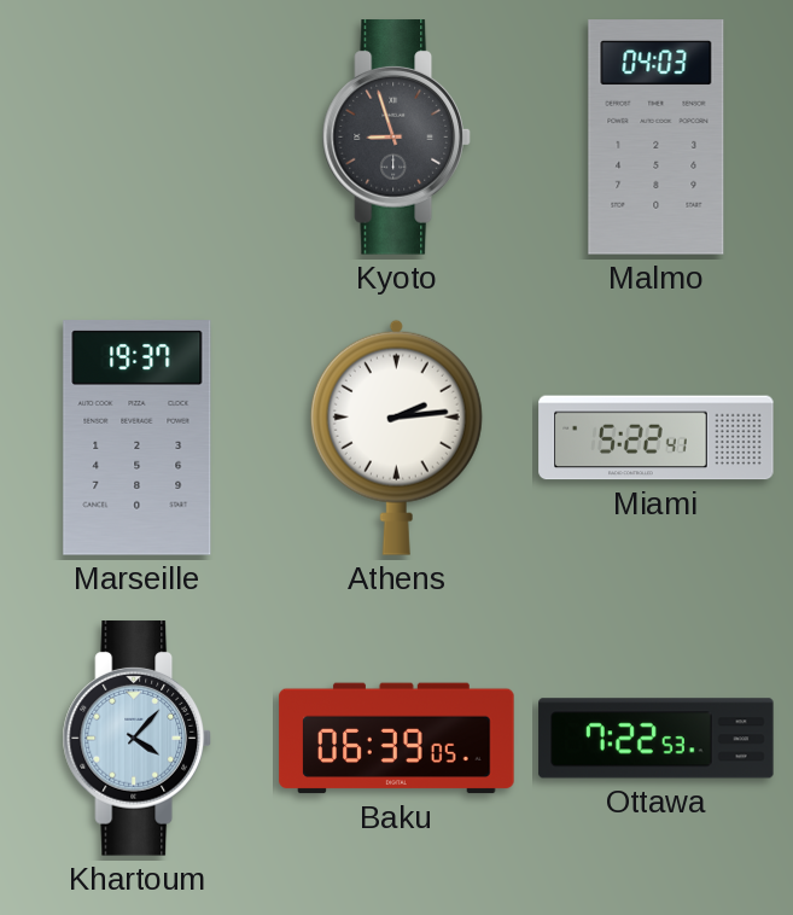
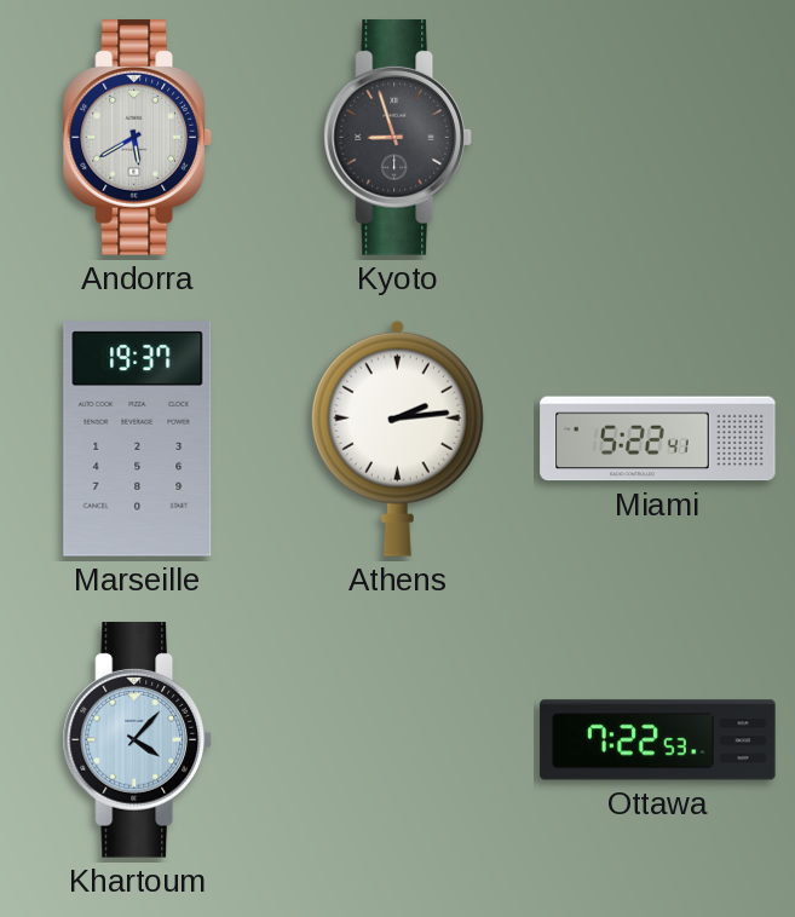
Andorra: none -> 5:40
Malmo: 04:03 -> none
Baku: 06:39 -> none
